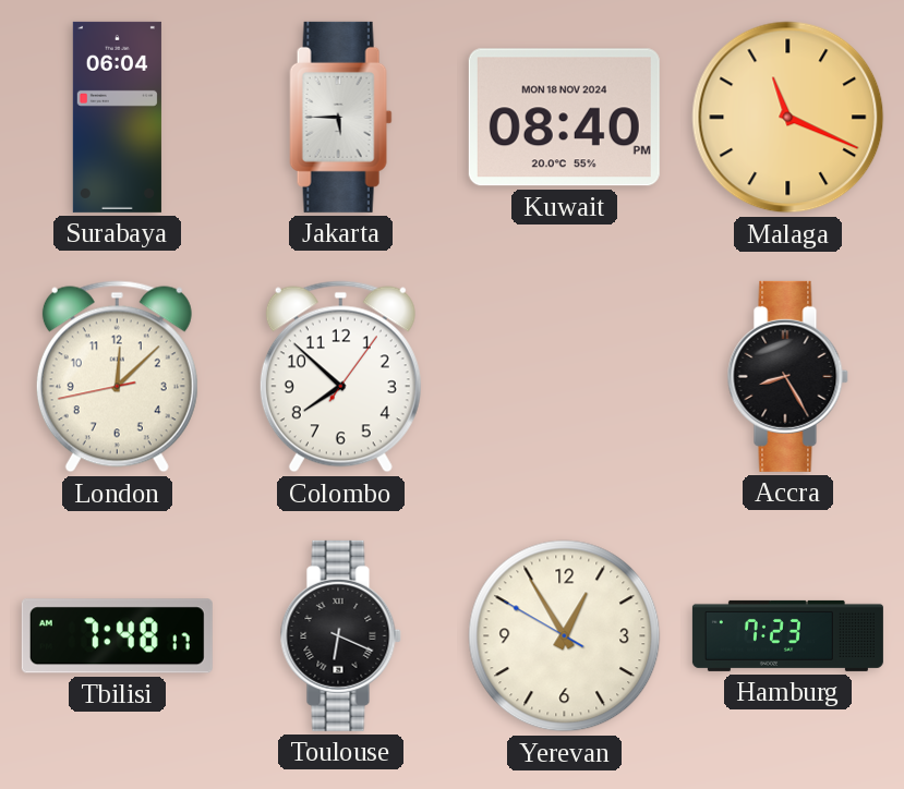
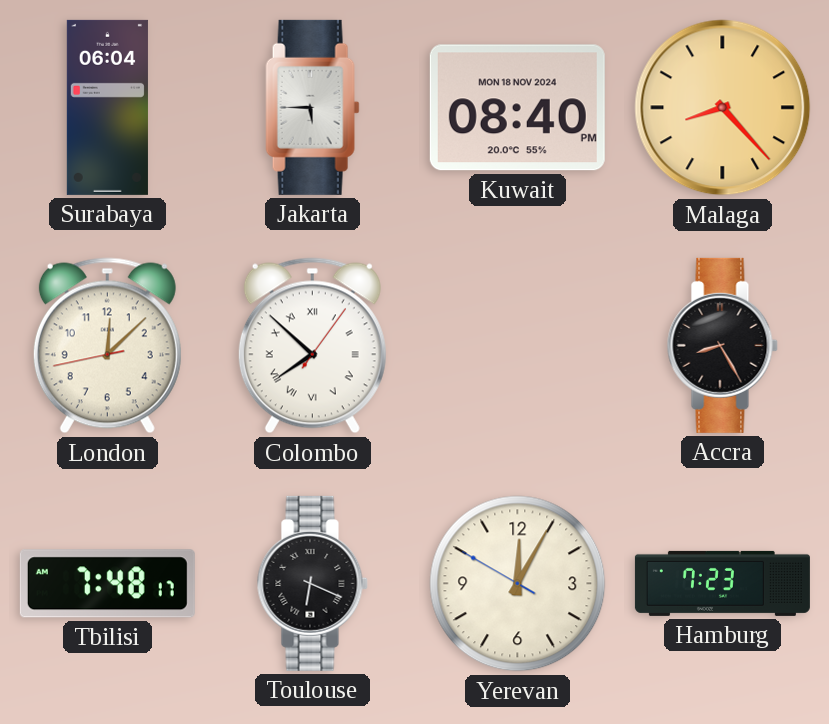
Malaga: 11:19 -> 8:23
Colombo numerals: Arabic -> Roman
Yerevan: 12:54 -> 12:04
